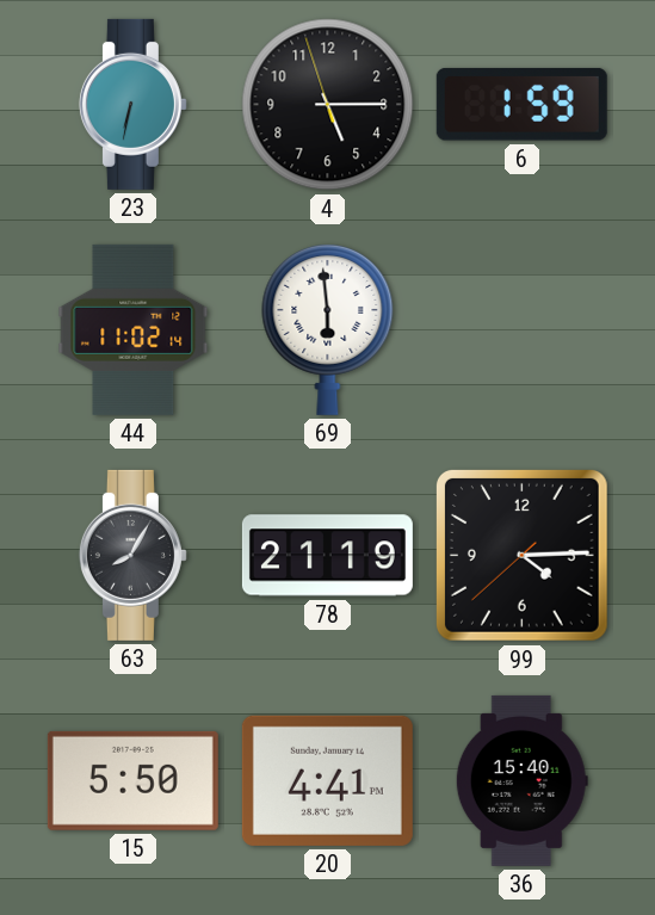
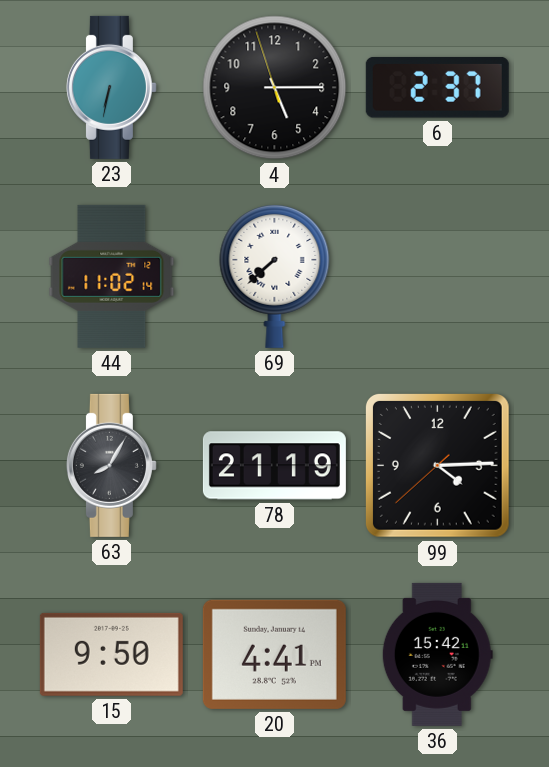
6: 1:59 -> 2:37
69: 5:59 -> 7:38
15: 5:50 -> 9:50
36: 15:40 -> 15:42
